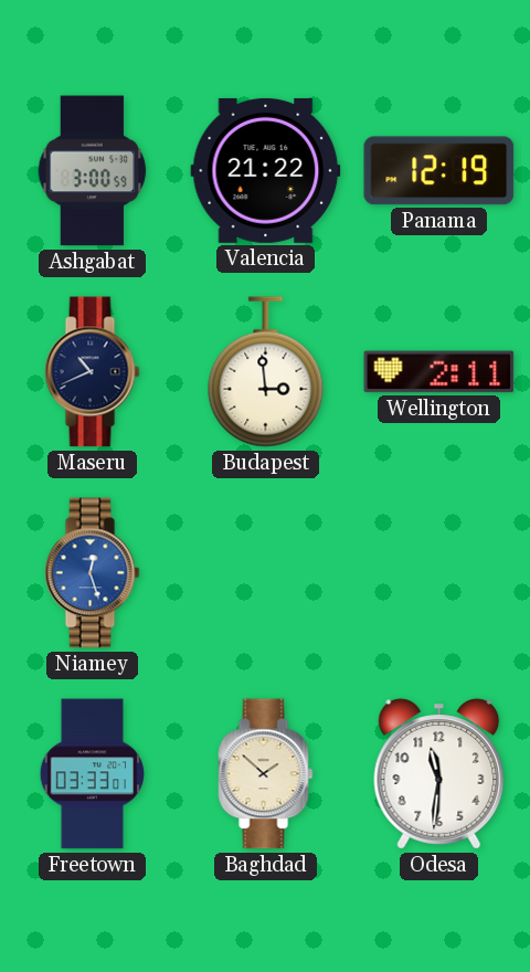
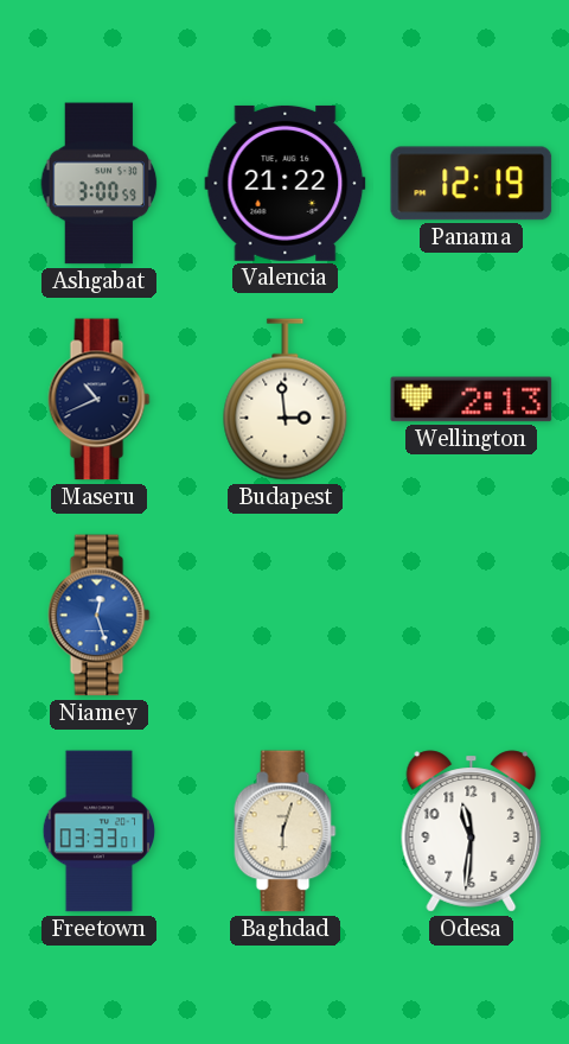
Wellington: 2:11 -> 2:13
Baghdad: 1:52 -> 6:03
